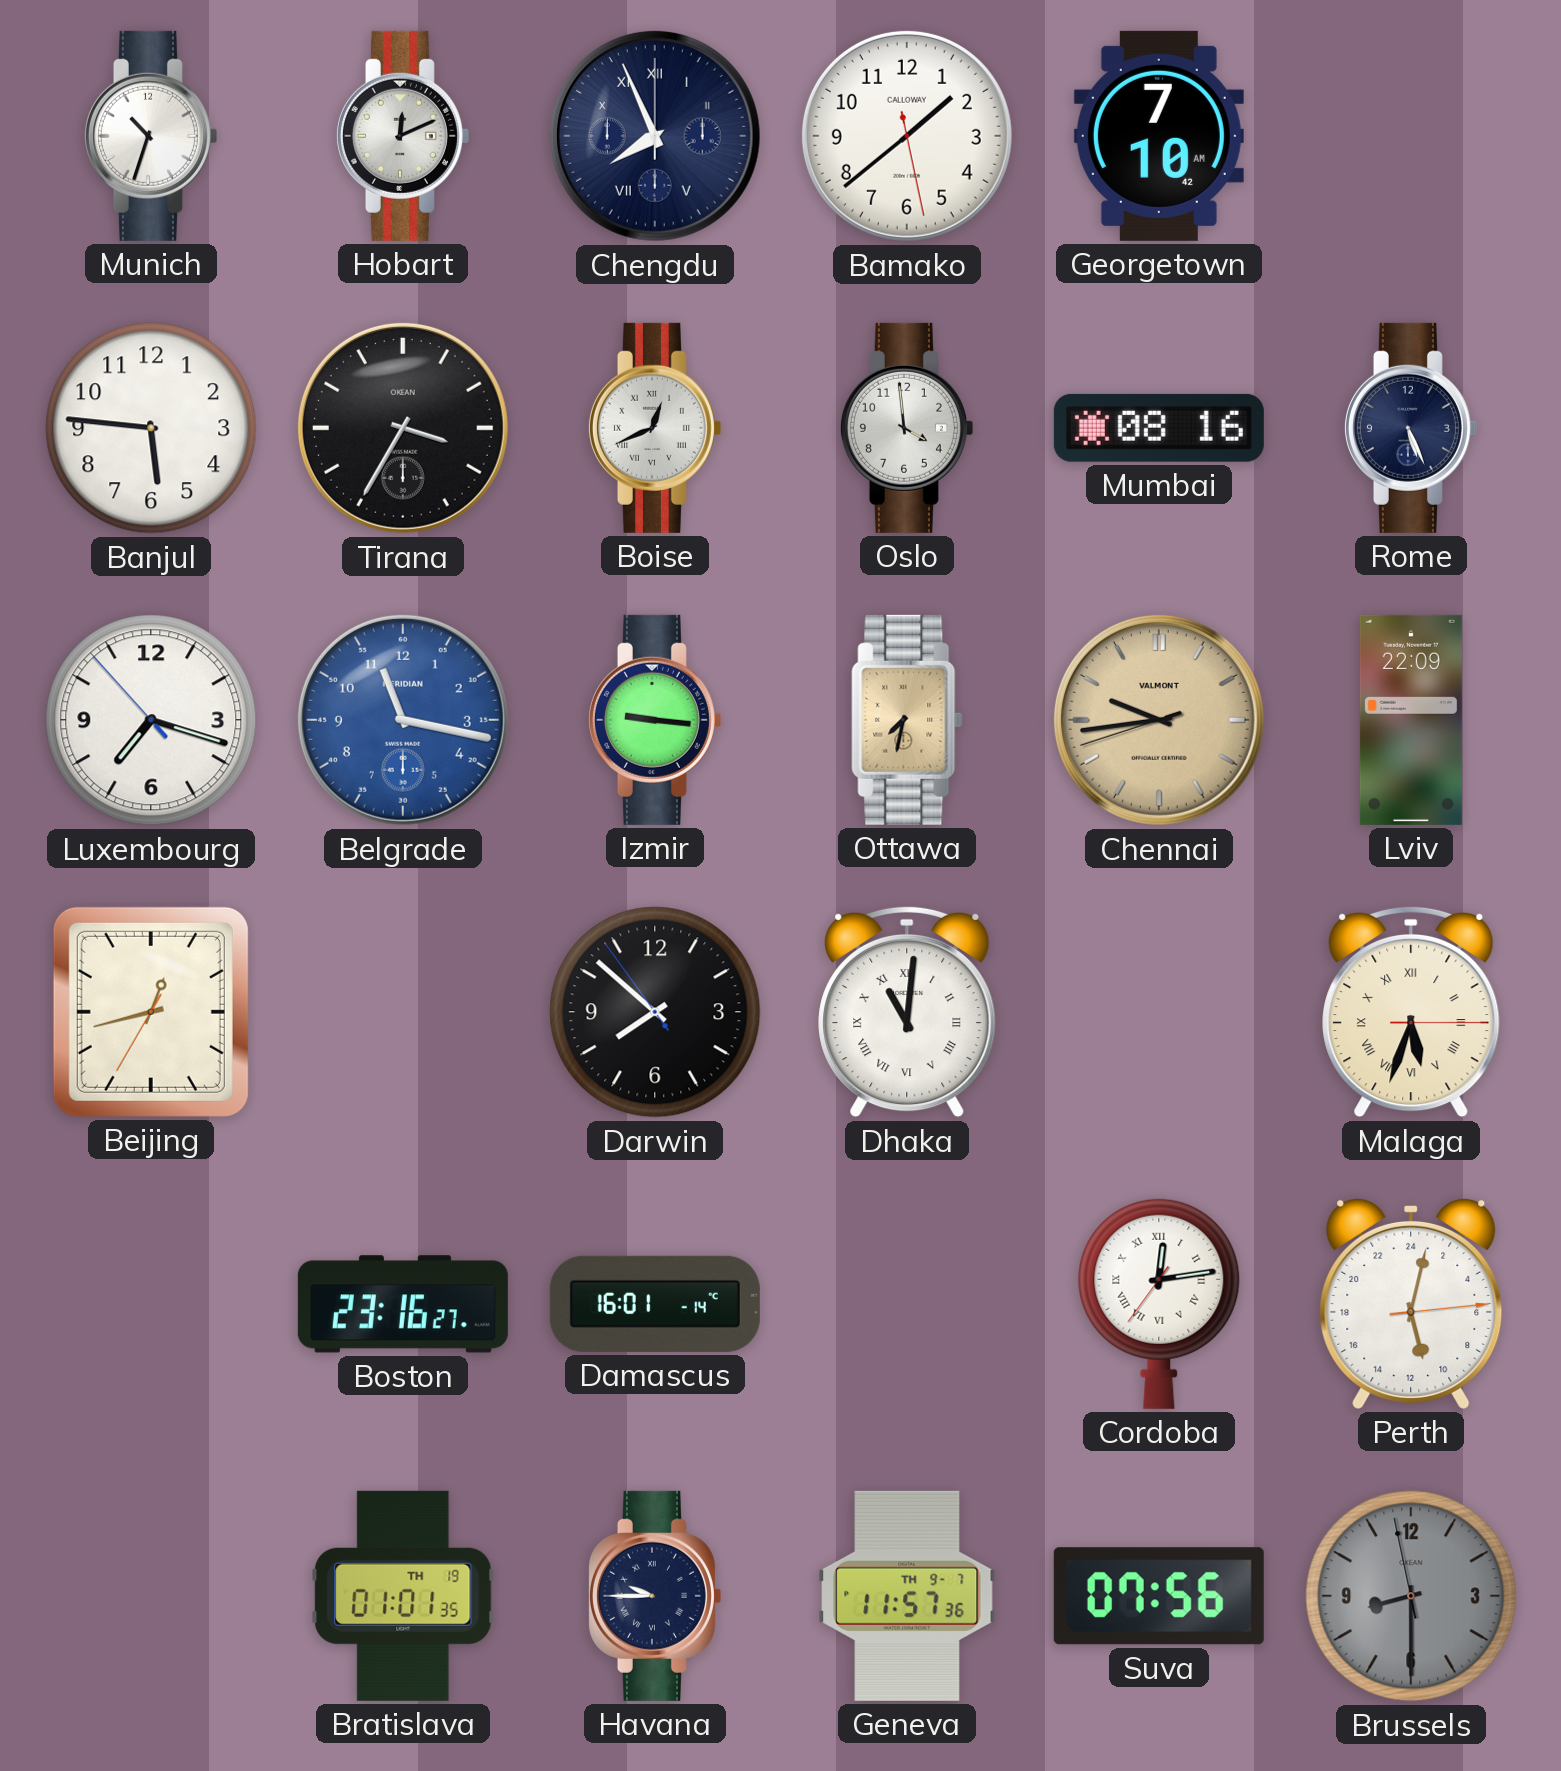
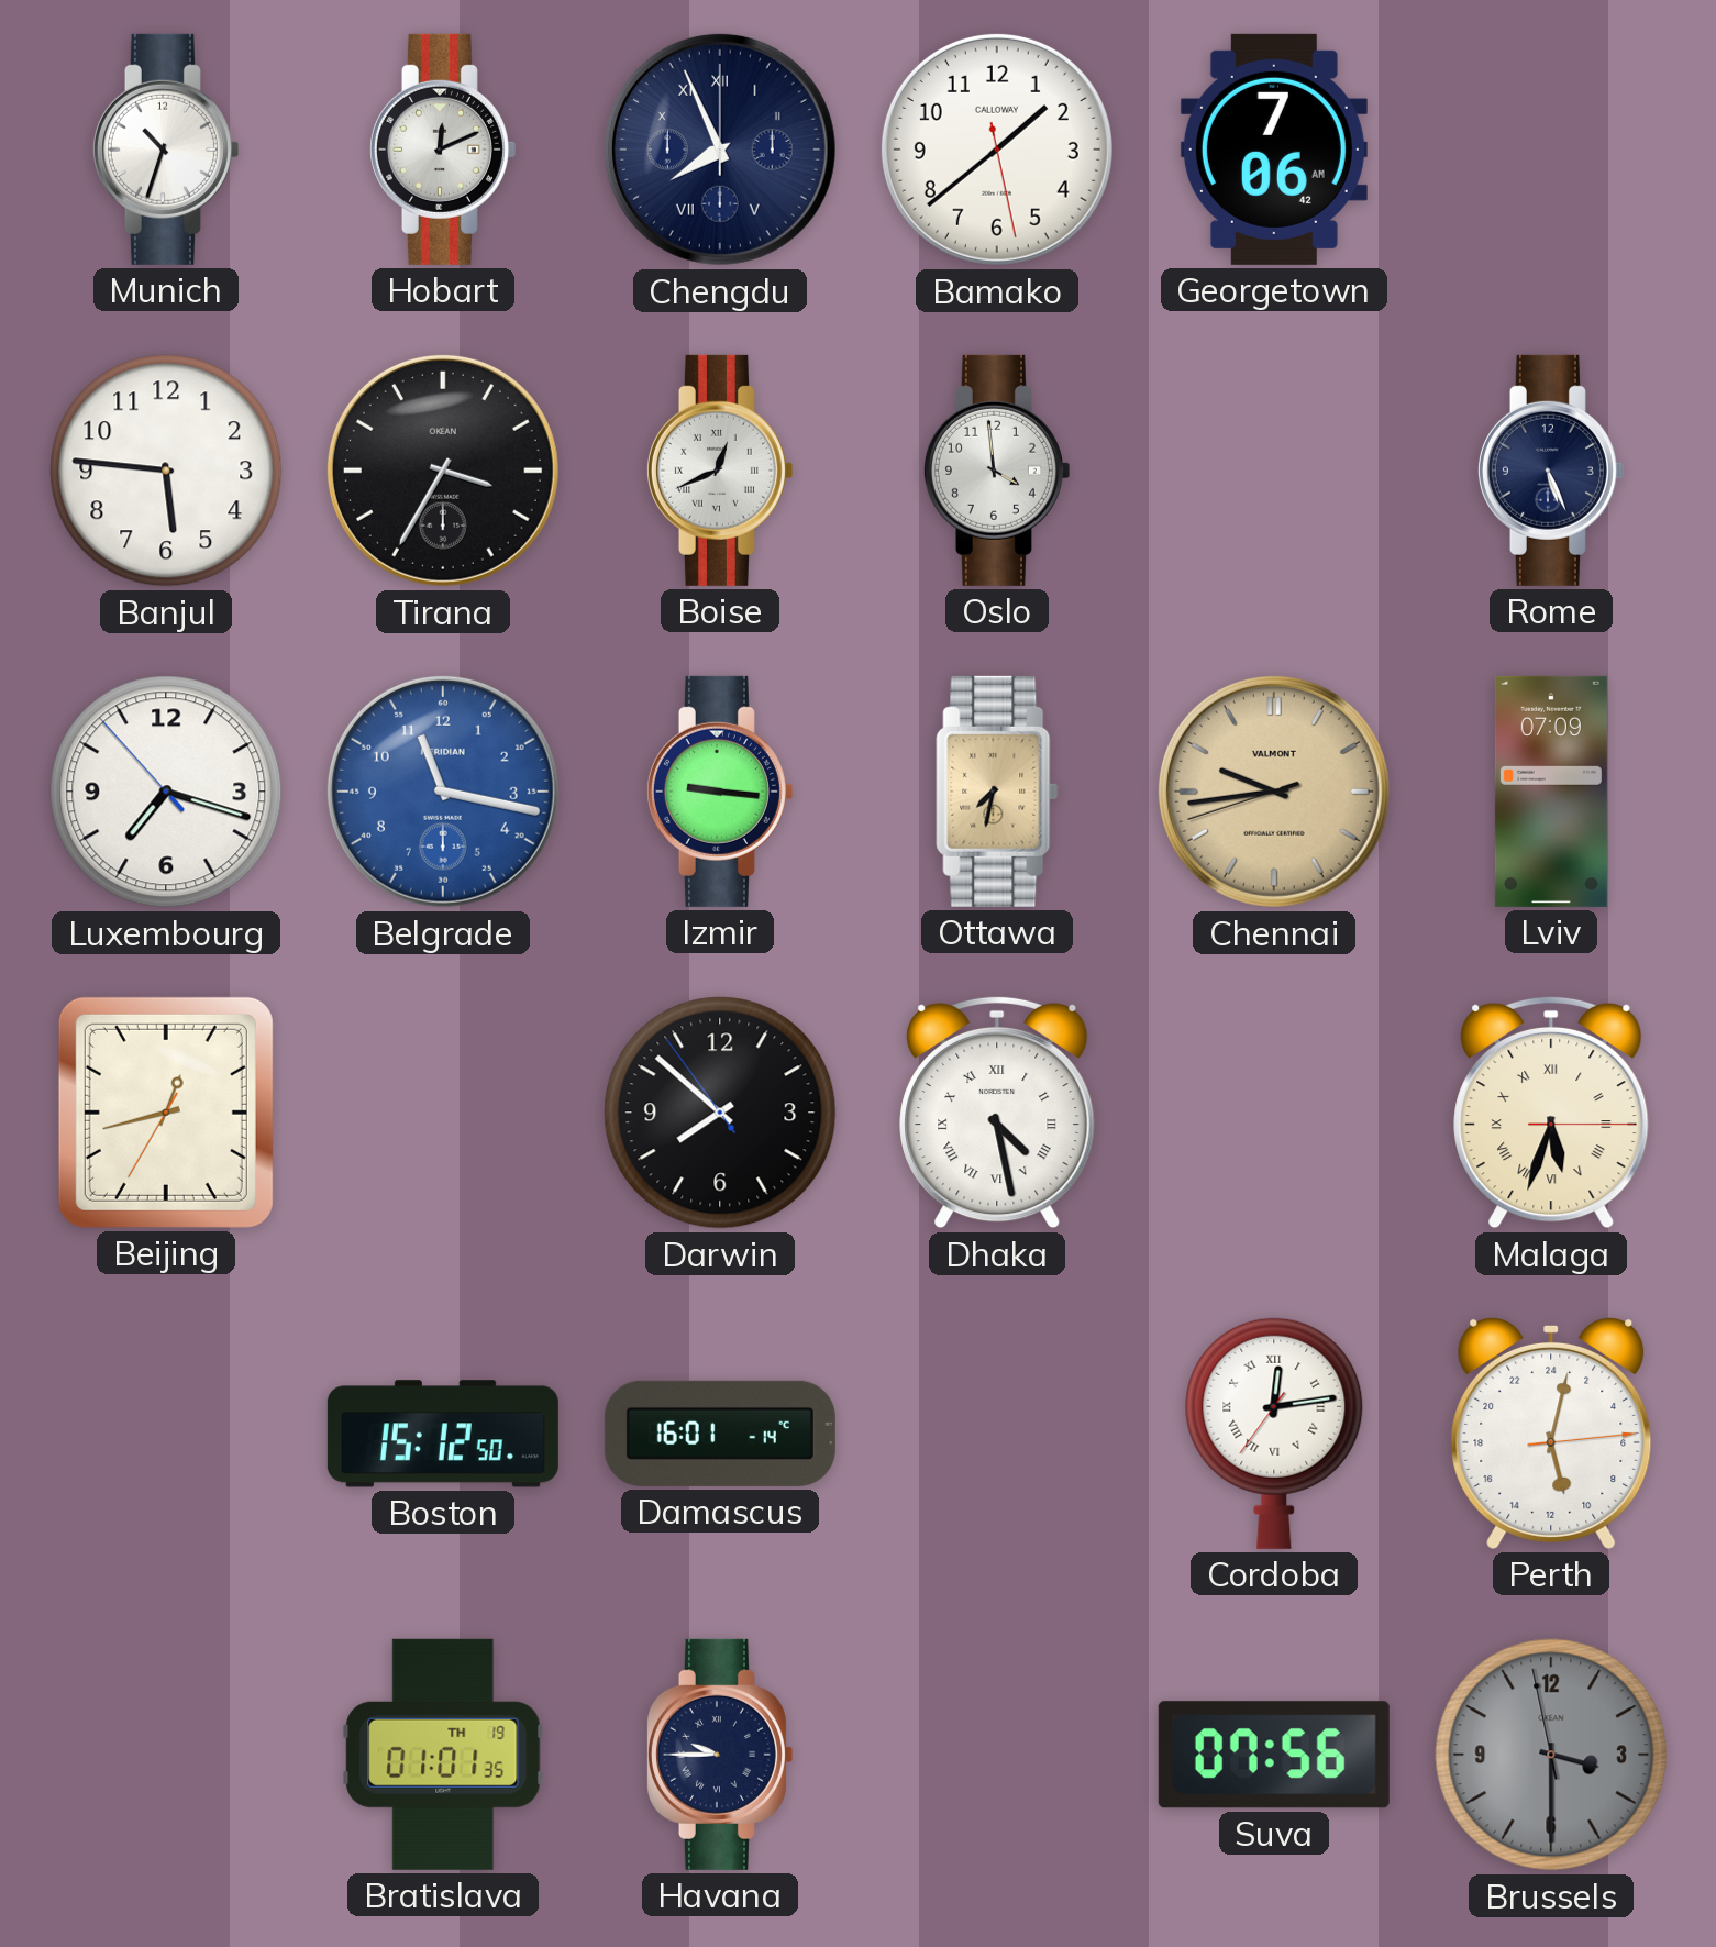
Georgetown: 7:10 -> 7:06
Mumbai: 08:16 -> none
Lviv: 22:09 -> 07:09
Dhaka: 11:01 -> 4:28
Boston: 23:16 -> 15:12
Geneva: 11:57 -> none
Brussels: 8:29 -> 3:29
